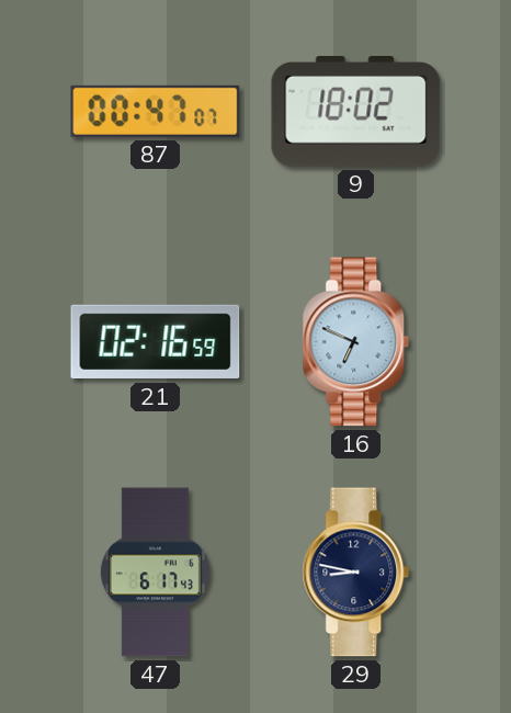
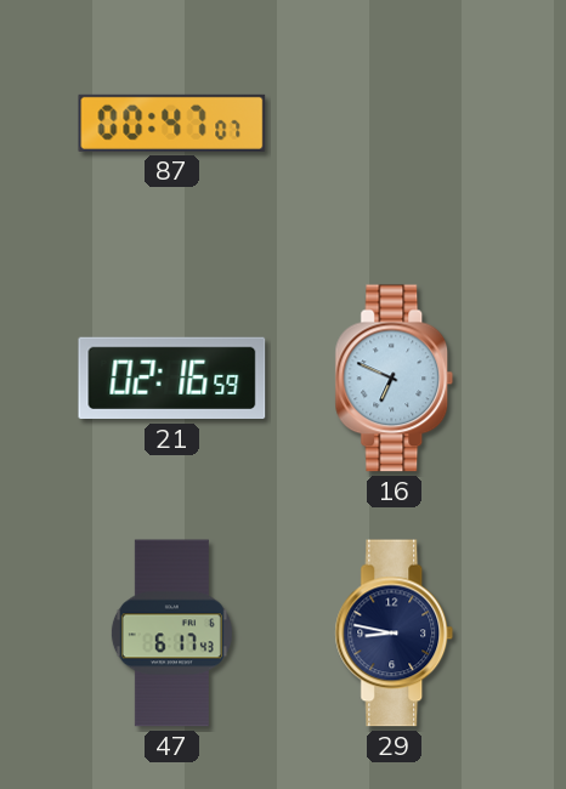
9: 18:02 -> none
